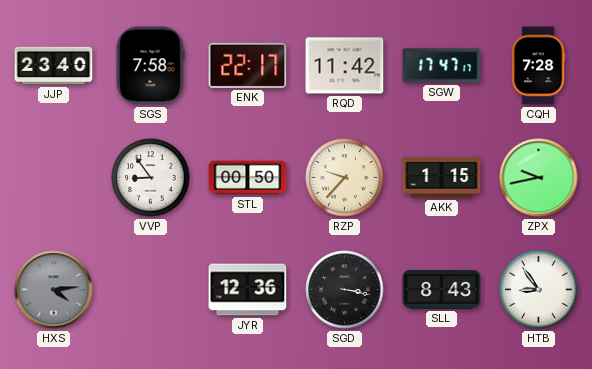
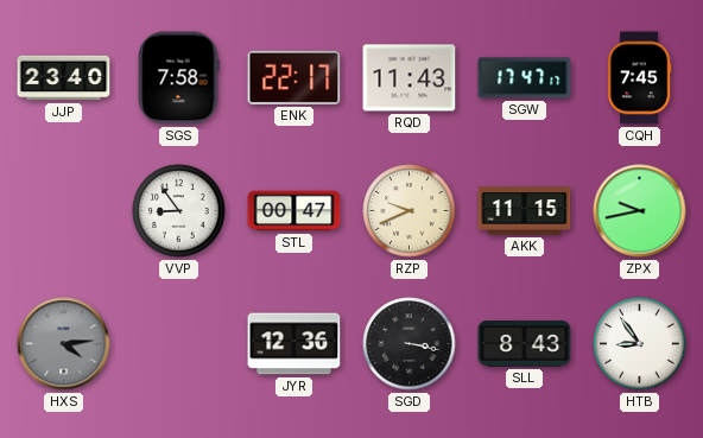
RQD: 11:42 -> 11:43
CQH: 7:28 -> 7:45
STL: 00:50 -> 00:47
RZP: 9:37 -> 9:41
AKK: 1:15 -> 11:15
